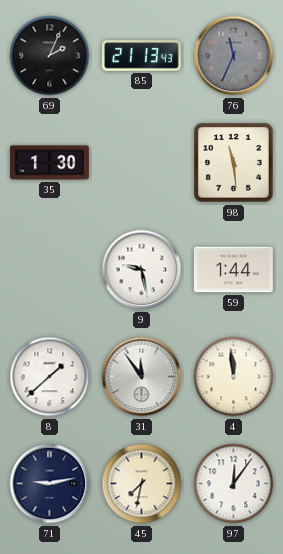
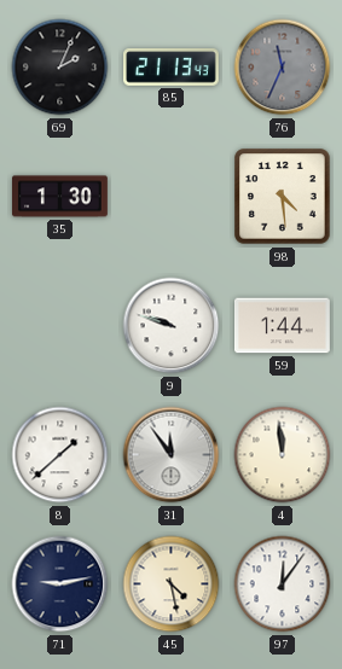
98: 11:29 -> 4:29
9: 9:28 -> 9:48
45: 7:32 -> 4:28
